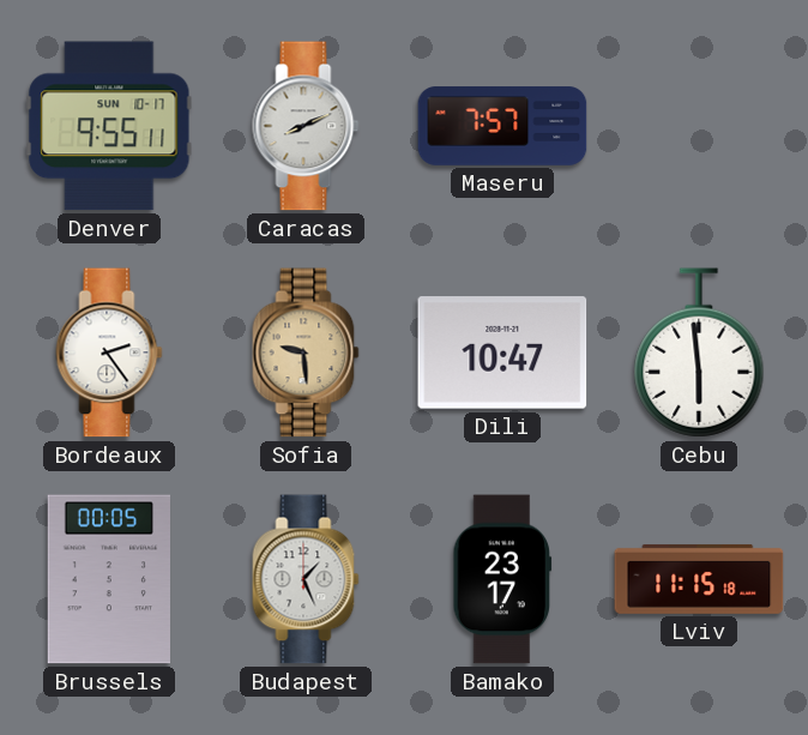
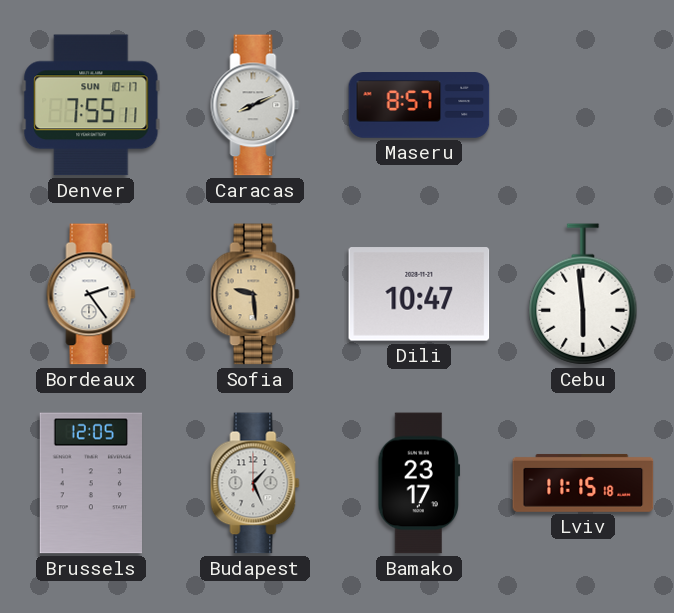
Denver: 9:55 -> 7:55
Maseru: 7:57 -> 8:57
Brussels: 00:05 -> 12:05
